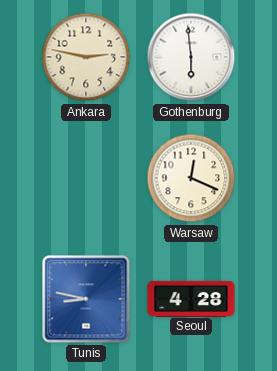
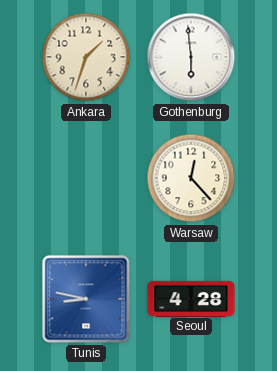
Ankara: 2:47 -> 1:33
Warsaw: 12:19 -> 12:23
